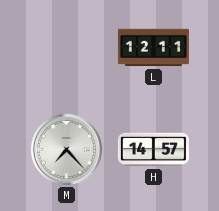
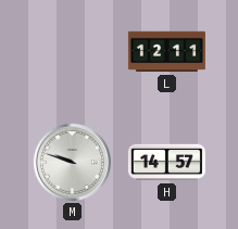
M: 7:23 -> 9:48
